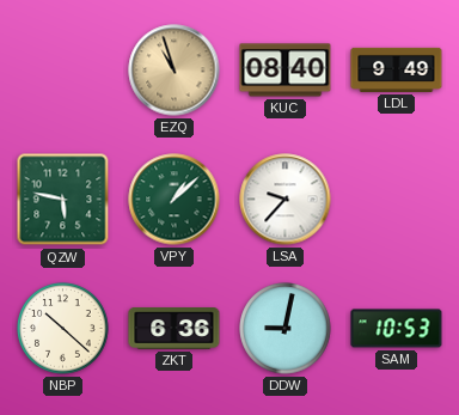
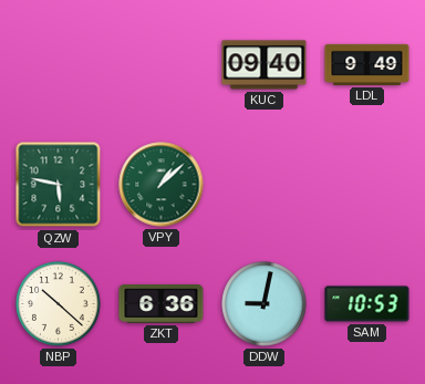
EZQ: 10:57 -> none
KUC: 08:40 -> 09:40
LSA: 9:37 -> none
